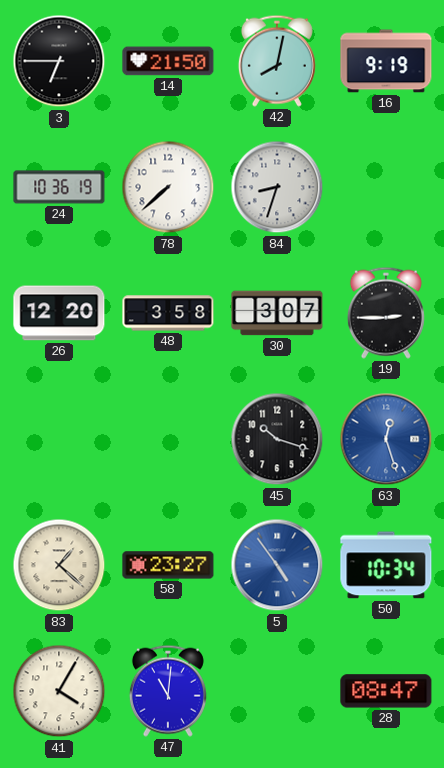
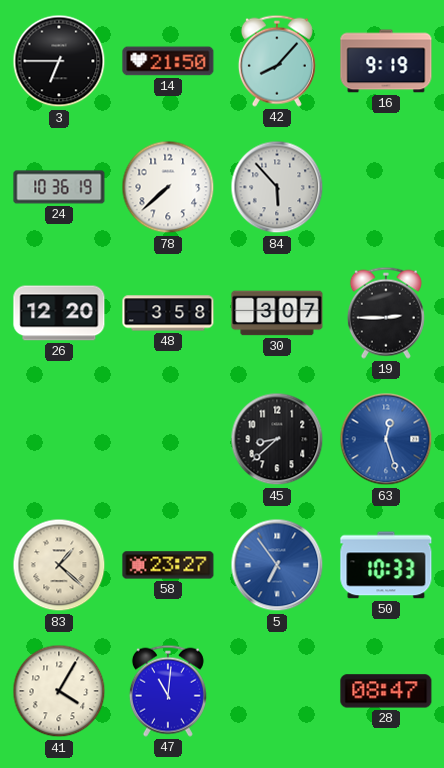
42: 8:02 -> 8:07
84: 8:33 -> 5:53
45: 10:18 -> 8:38
5: 4:54 -> 6:54
50: 10:34 -> 10:33
